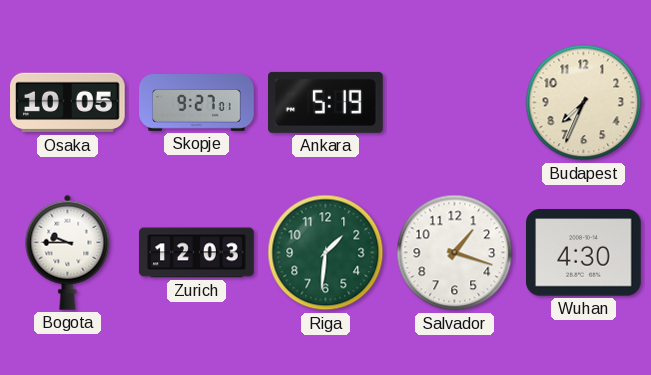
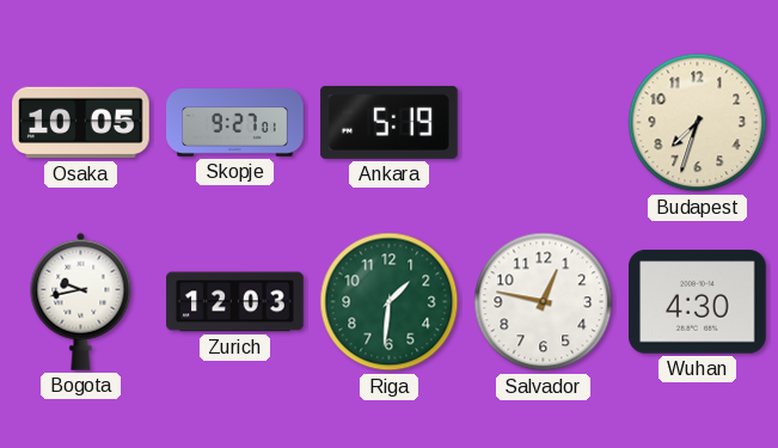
Budapest: 7:34 -> 7:33
Bogota: 9:45 -> 9:43
Salvador: 1:18 -> 12:47
